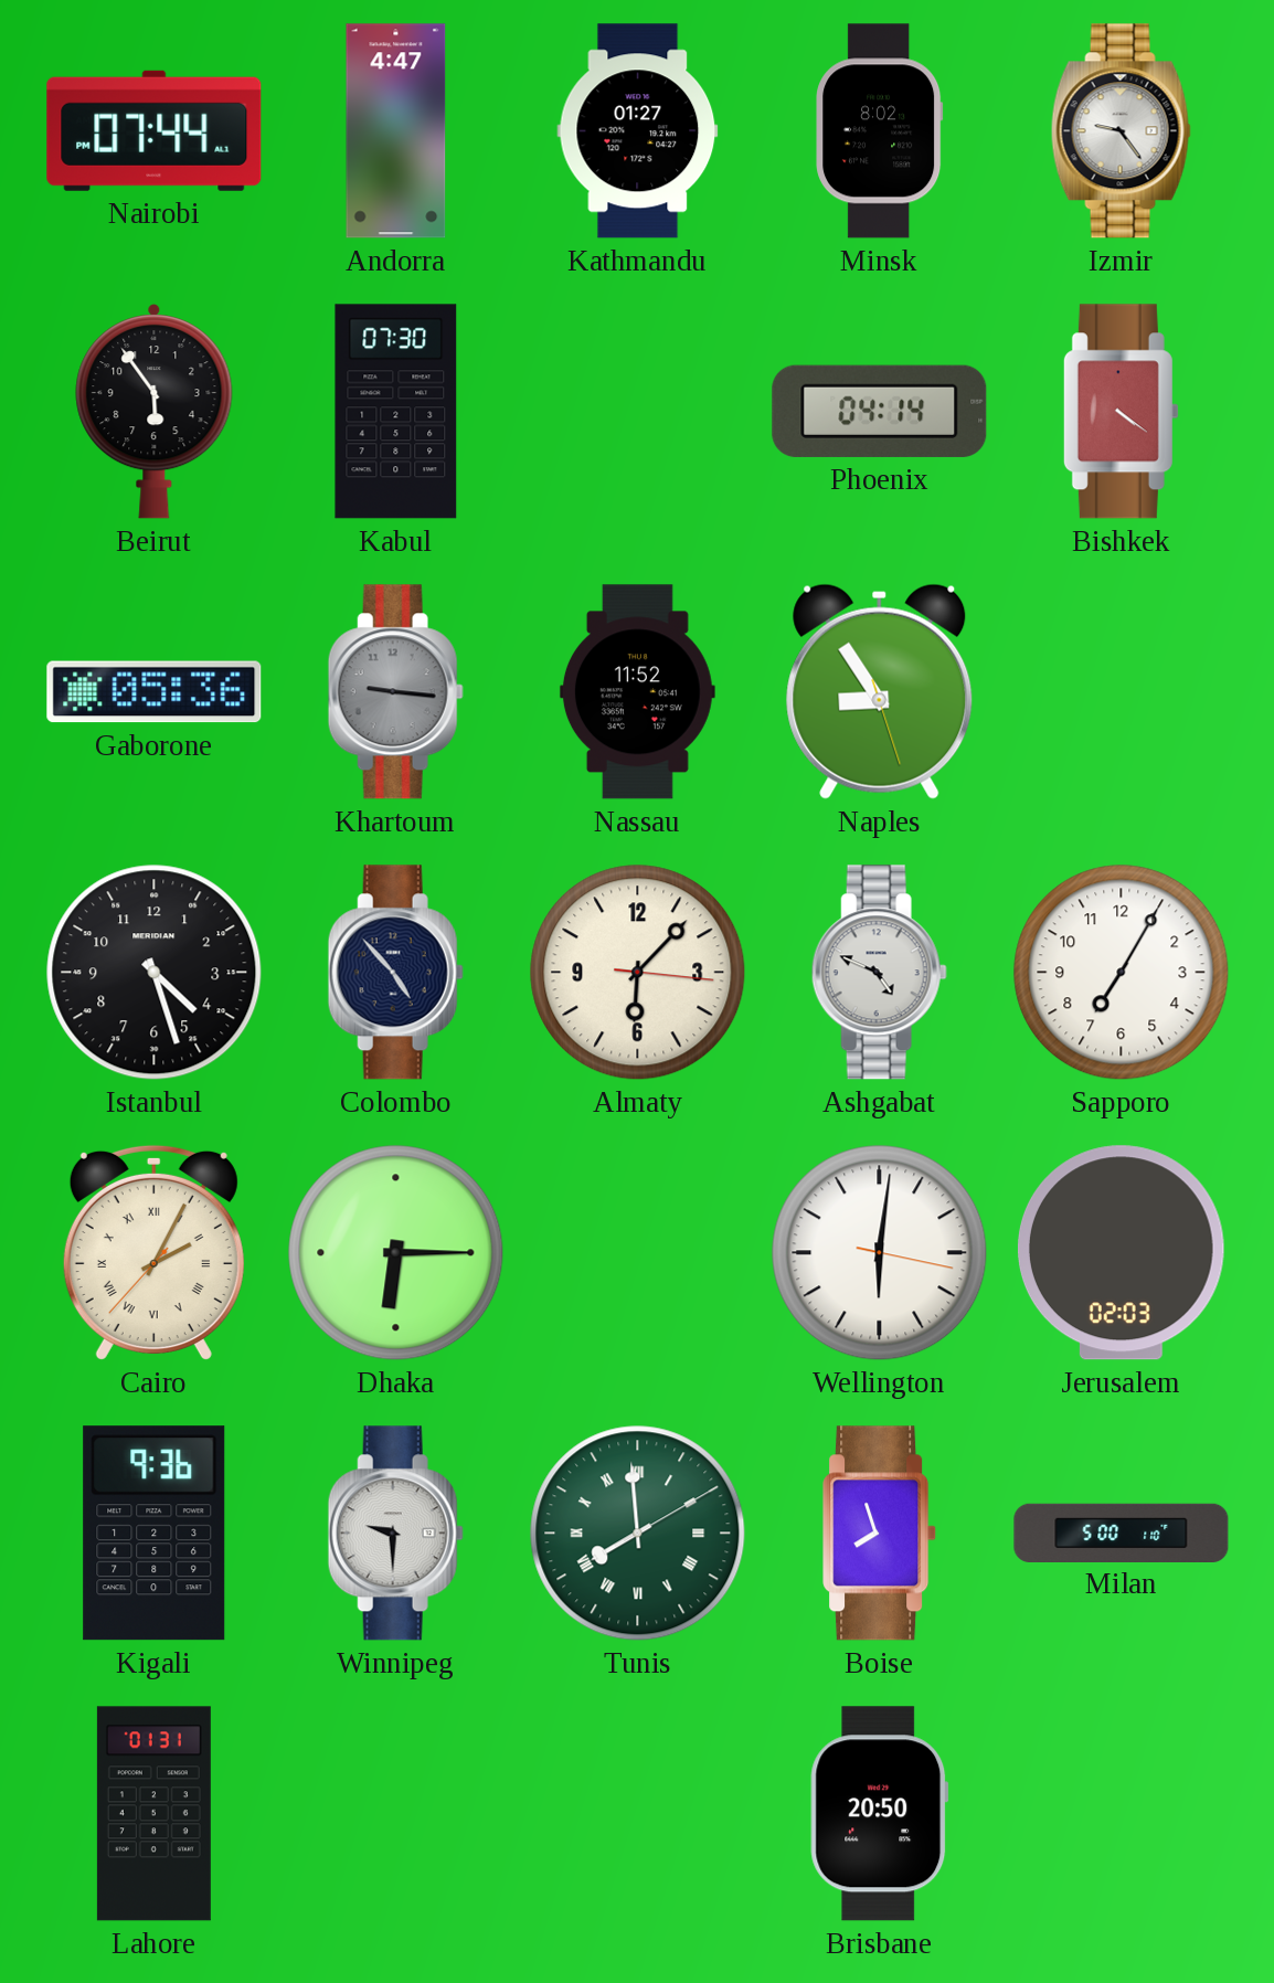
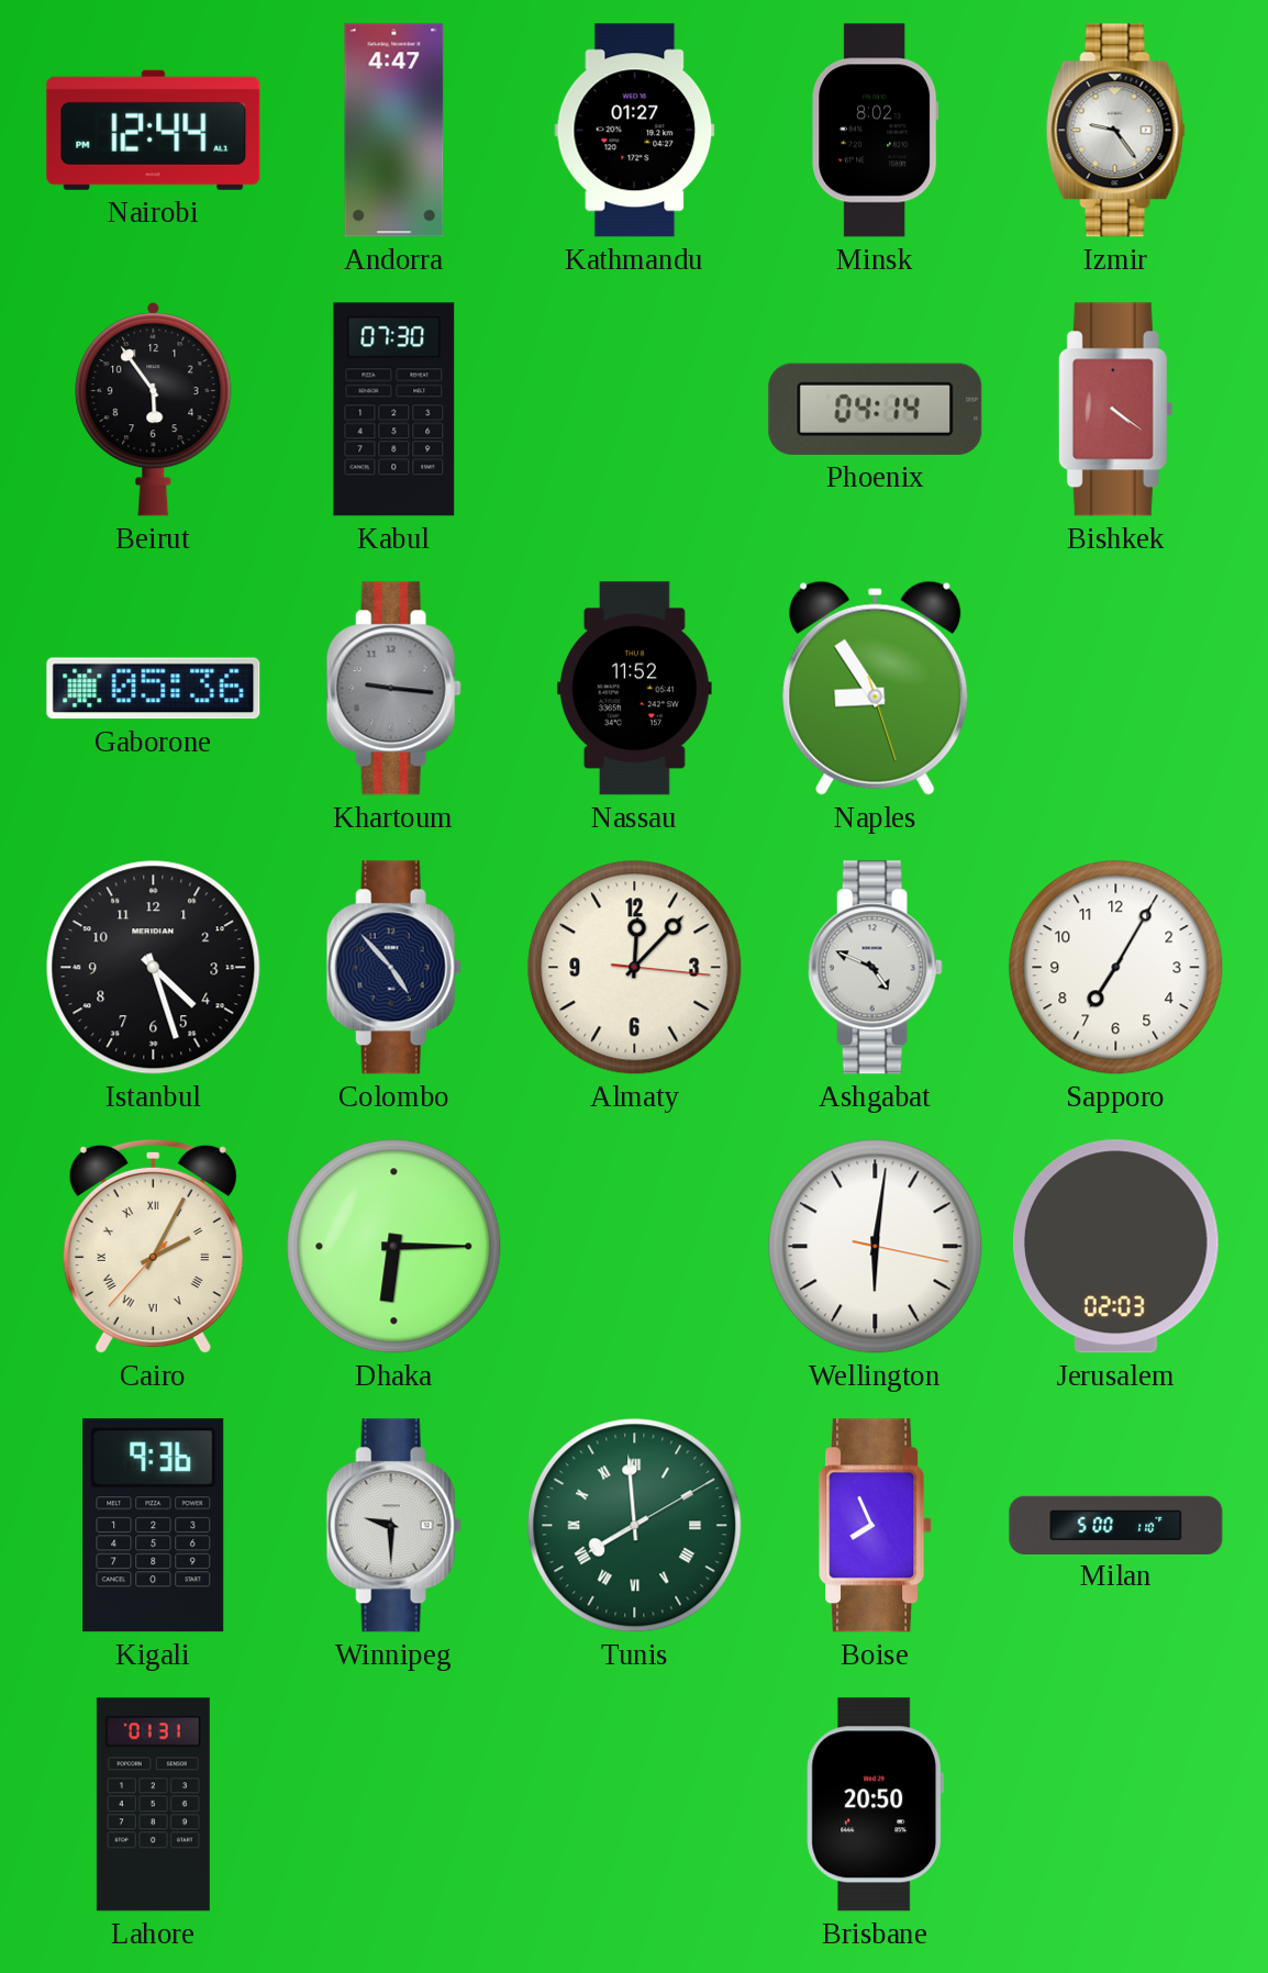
Nairobi: 07:44 -> 12:44
Almaty: 6:07 -> 12:07
Boise: 7:57 -> 7:56
